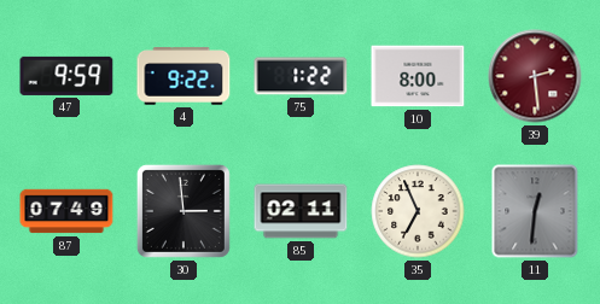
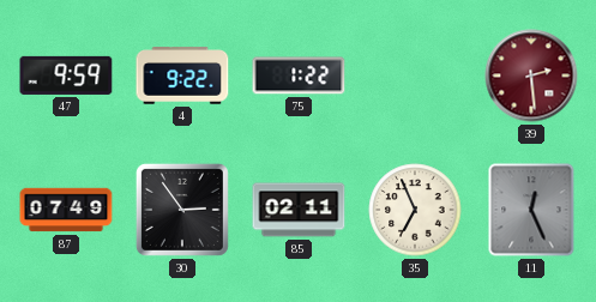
10: 8:00 -> none
30: 2:59 -> 2:54
11: 12:31 -> 12:26
